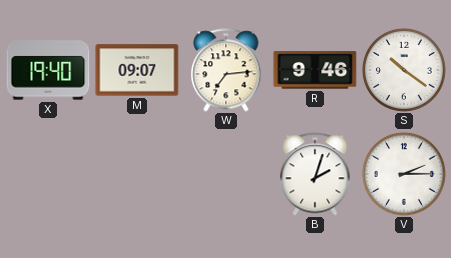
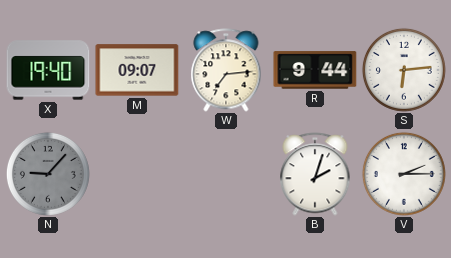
R: 9:46 -> 9:44
S: 10:21 -> 6:14
N: none -> 9:07
